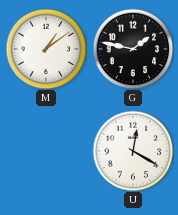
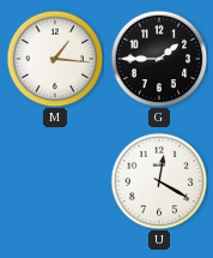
M: 1:09 -> 1:16
G: 1:47 -> 1:45
